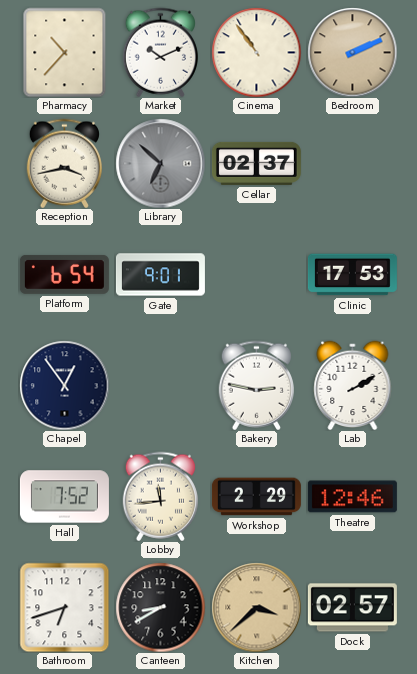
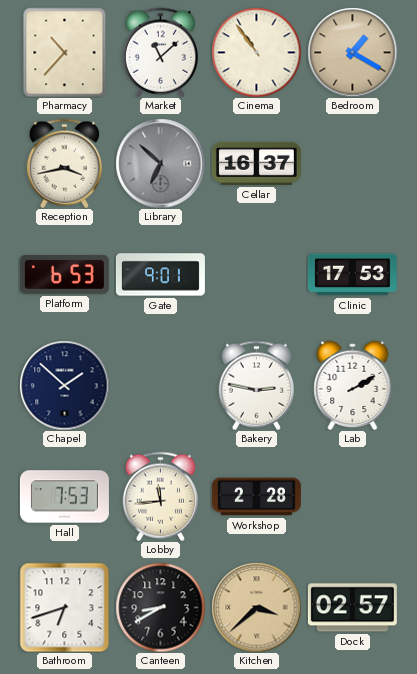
Market: 10:11 -> 11:08
Bedroom: 2:11 -> 1:20
Cellar: 02:37 -> 16:37
Platform: 6:54 -> 6:53
Chapel: 12:54 -> 1:52
Hall: 7:52 -> 7:53
Workshop: 2:29 -> 2:28
Theatre: 12:46 -> none
